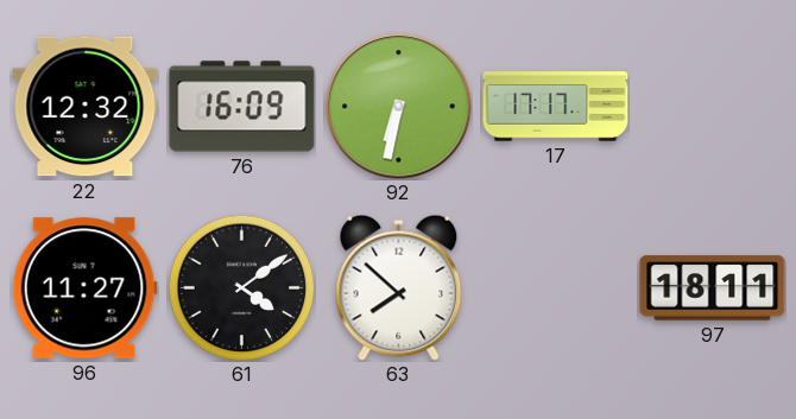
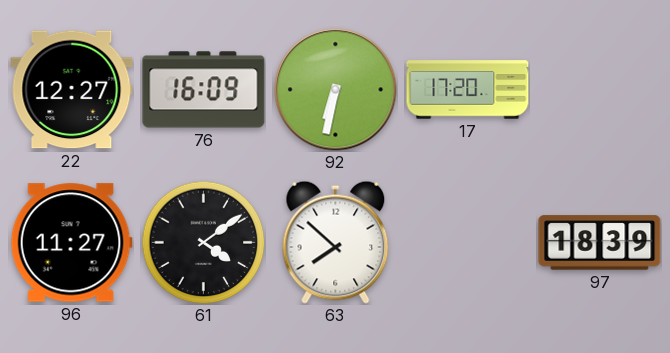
22: 12:32 -> 12:27
17: 17:17 -> 17:20
97: 18:11 -> 18:39
